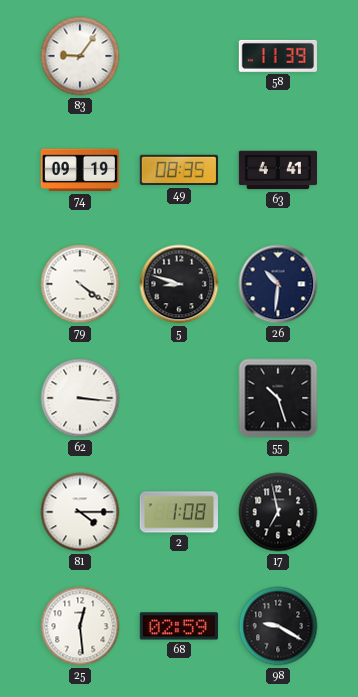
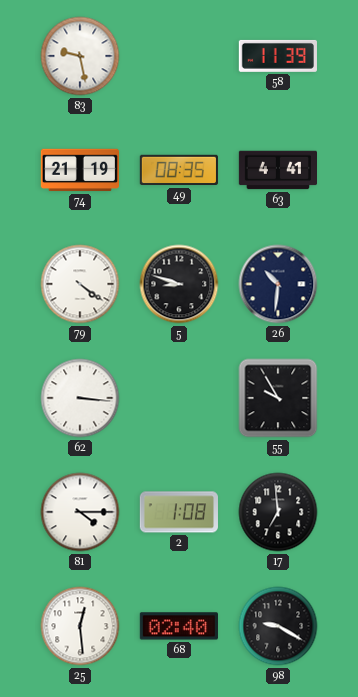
83: 9:06 -> 9:28
74: 09:19 -> 21:19
55: 10:27 -> 9:55
17: 6:58 -> 6:59
68: 02:59 -> 02:40
